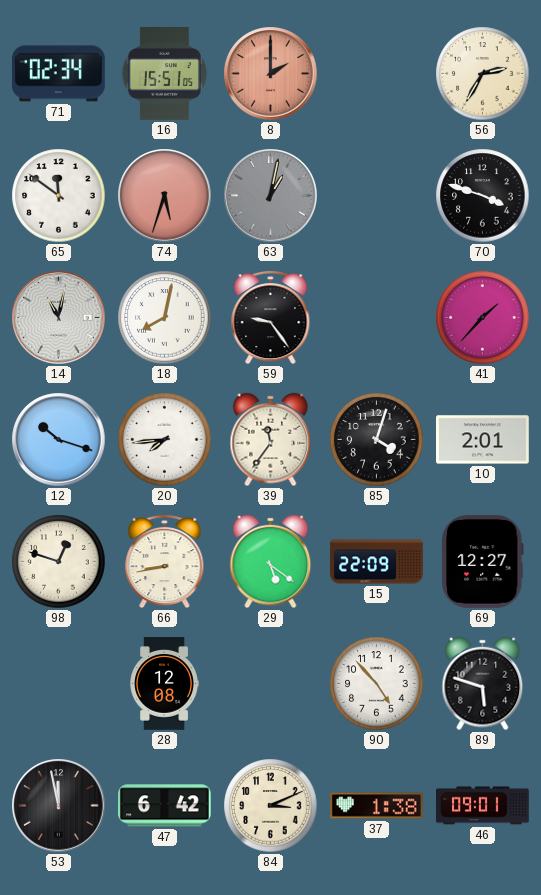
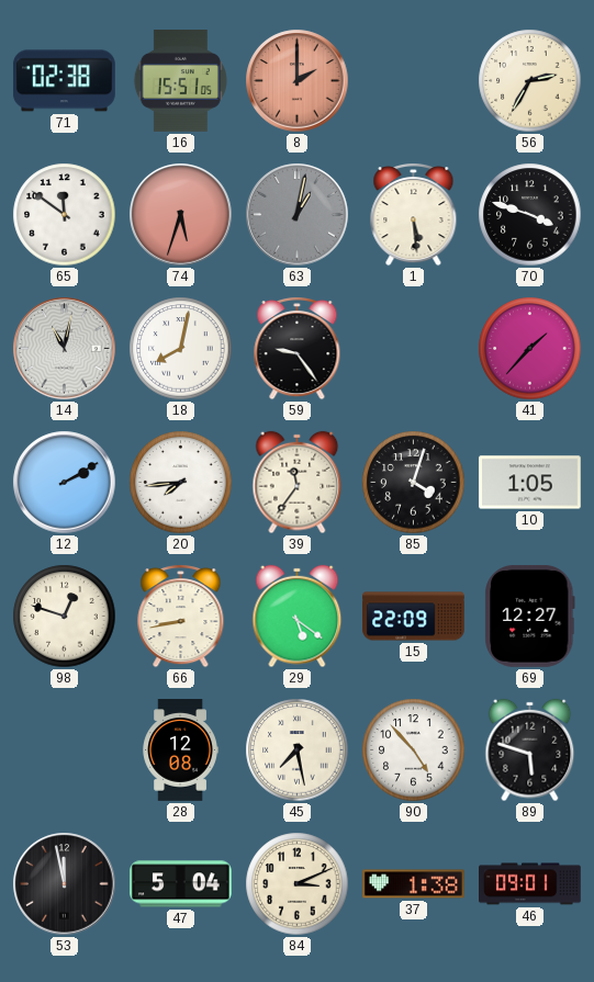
71: 02:34 -> 02:38
1: none -> 5:29
12: 10:18 -> 2:10
10: 2:01 -> 1:05
45: none -> 7:28
47: 6:42 -> 5:04
